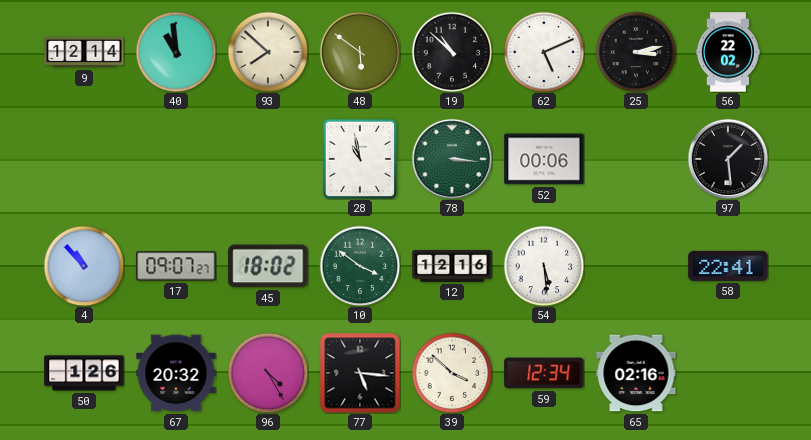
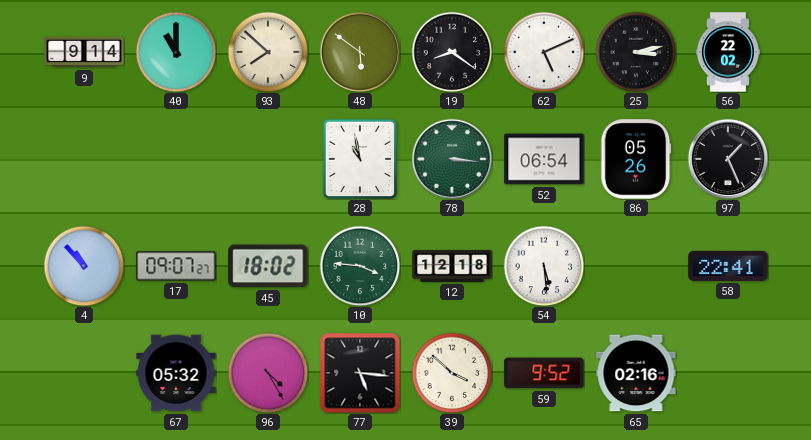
9: 12:14 -> 9:14
40: 10:59 -> 11:00
19: 10:52 -> 8:21
52: 00:06 -> 06:54
86: none -> 05:26
97: 1:29 -> 1:26
10: 3:51 -> 3:46
12: 12:16 -> 12:18
50: 1:26 -> none
67: 20:32 -> 05:32
59: 12:34 -> 9:52
